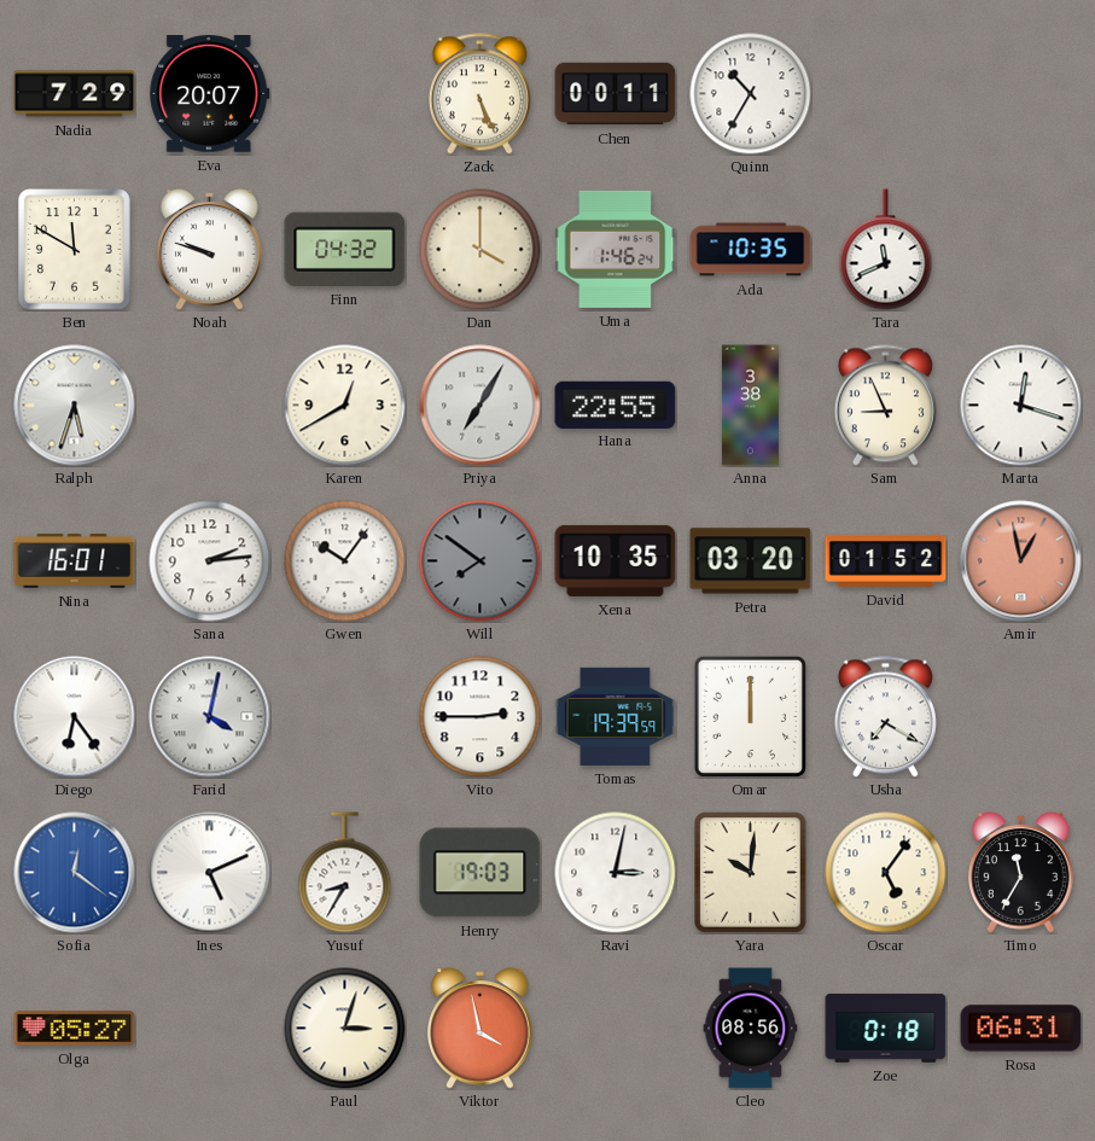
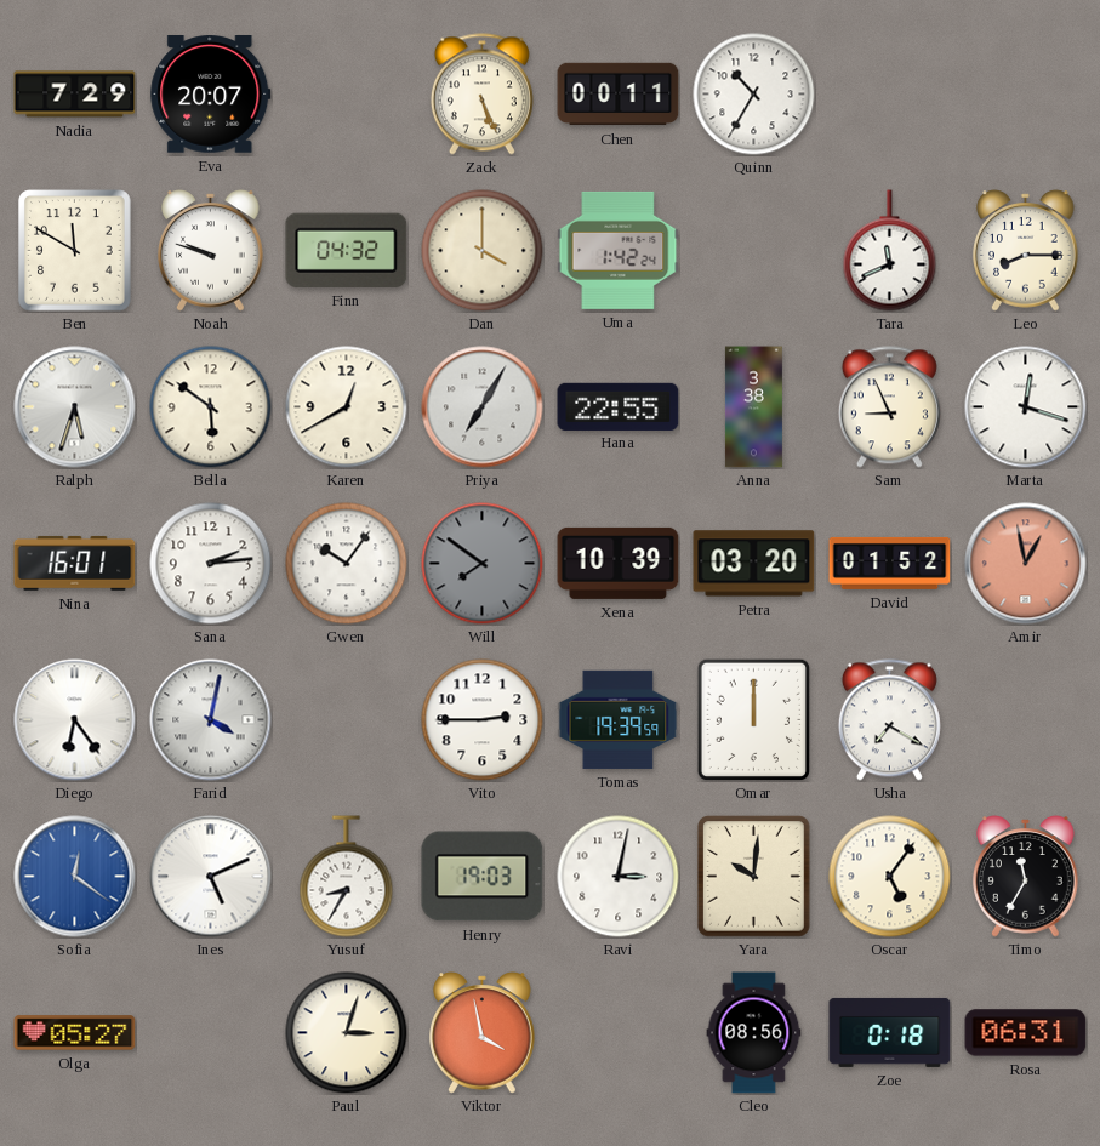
Uma: 1:46 -> 1:42
Ada: 10:35 -> none
Leo: none -> 8:15
Bella: none -> 5:51
Xena: 10:35 -> 10:39
